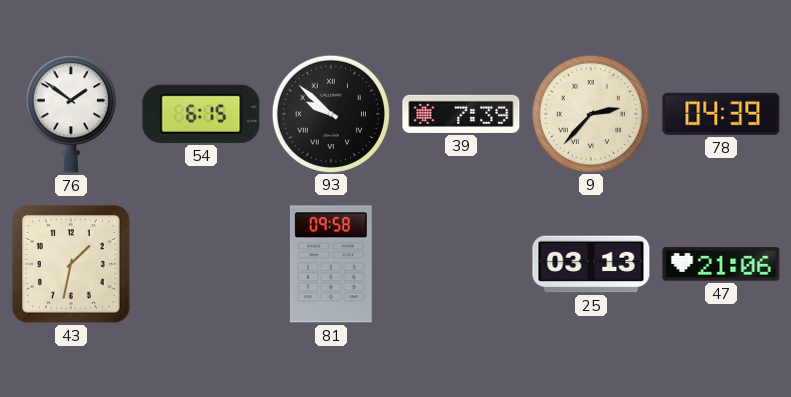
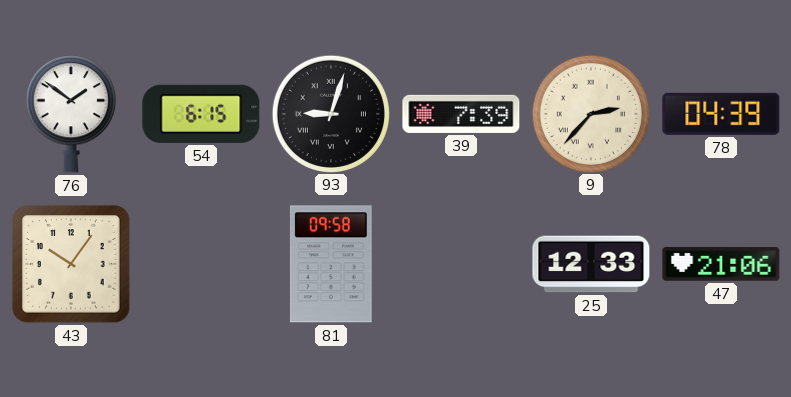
93: 9:52 -> 9:03
43: 1:32 -> 10:06
25: 03:13 -> 12:33
